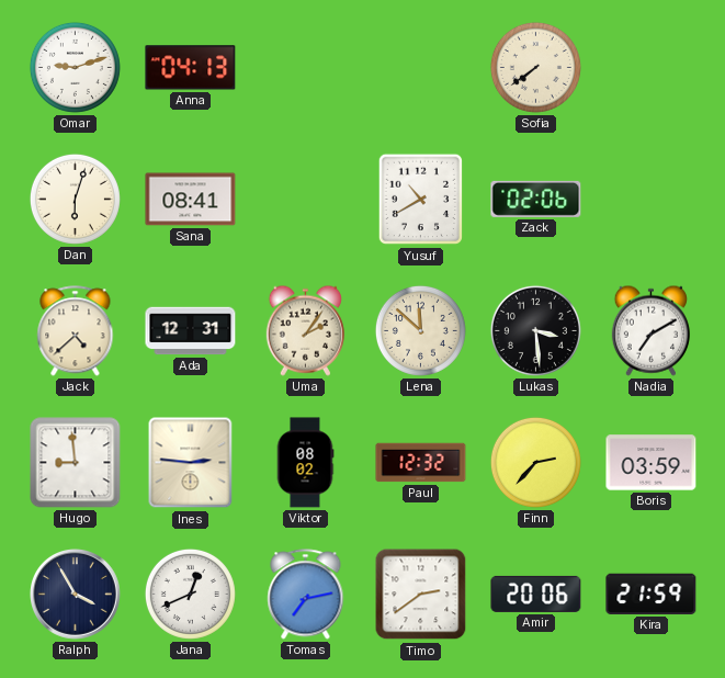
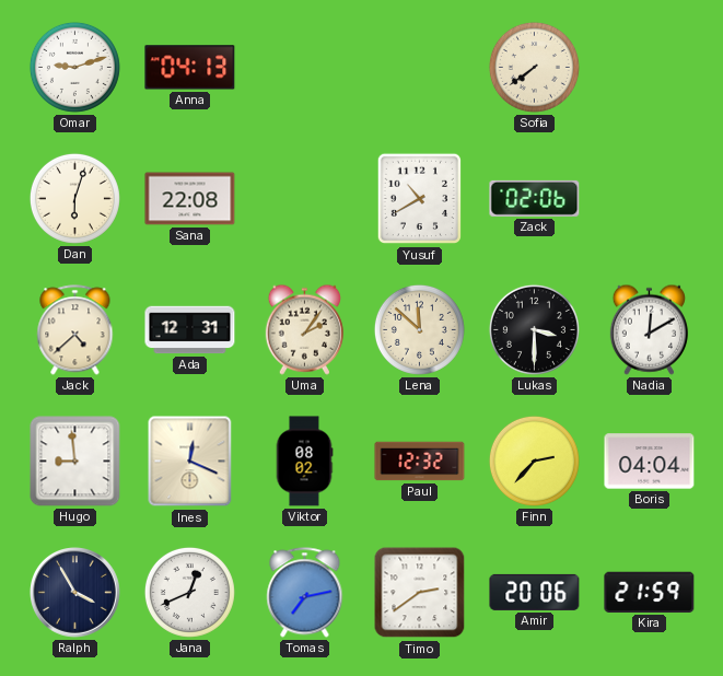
Sana: 08:41 -> 22:08
Lukas: 3:29 -> 3:30
Nadia: 7:10 -> 12:10
Ines: 2:46 -> 12:19
Boris: 03:59 -> 04:04
